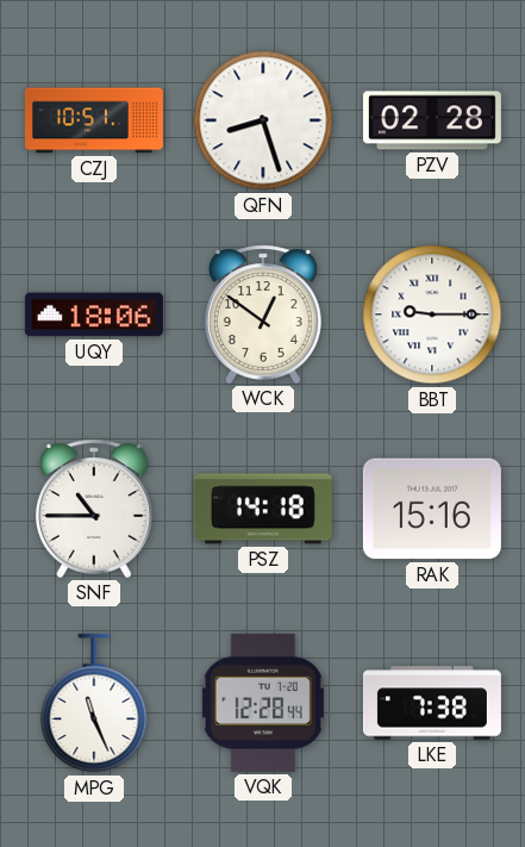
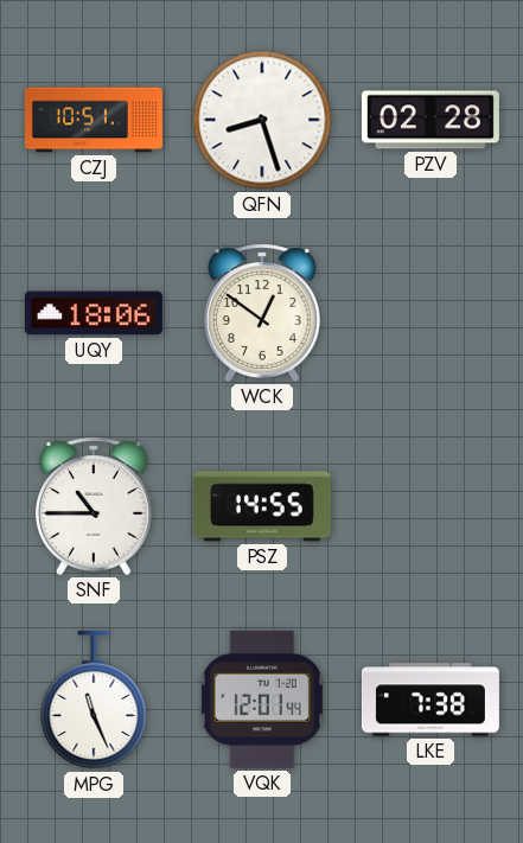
BBT: 9:15 -> none
PSZ: 14:18 -> 14:55
RAK: 15:16 -> none
VQK: 12:28 -> 12:01
